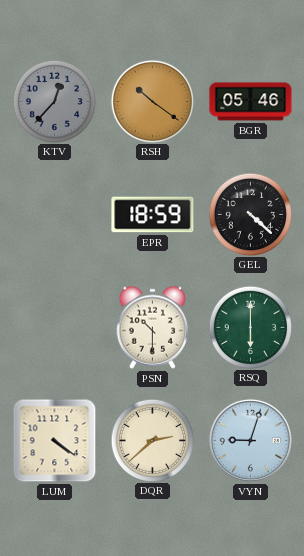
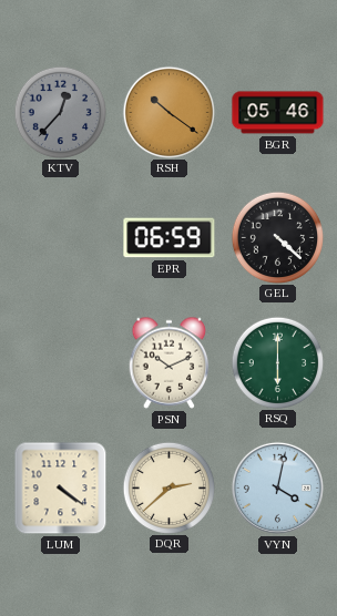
EPR: 18:59 -> 06:59
PSN: 10:30 -> 10:11
VYN: 9:03 -> 4:02
